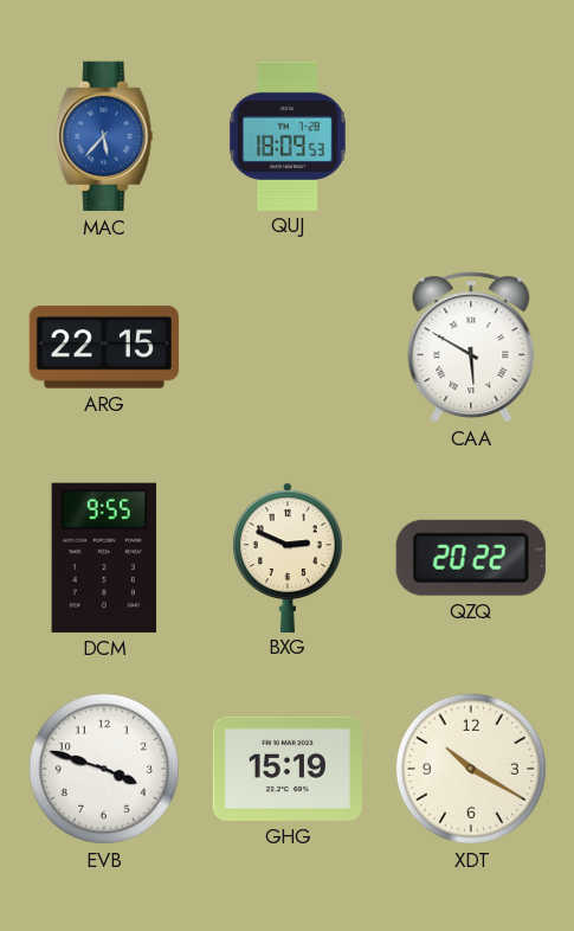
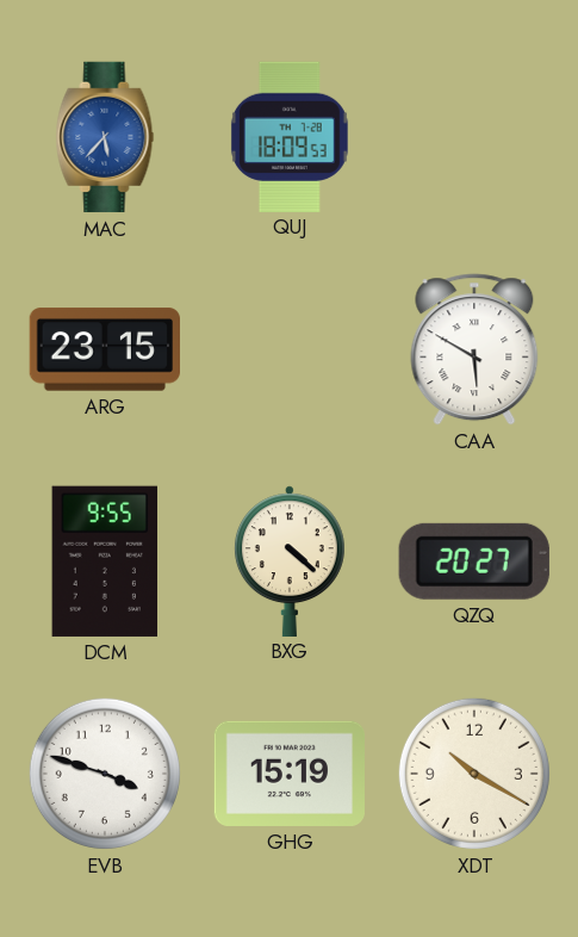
ARG: 22:15 -> 23:15
BXG: 2:49 -> 4:22
QZQ: 20:22 -> 20:27
